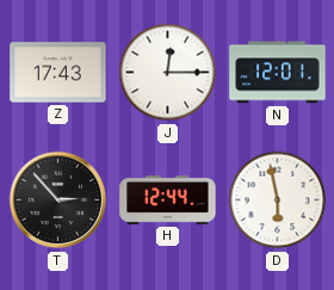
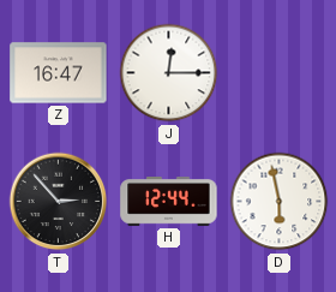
Z: 17:43 -> 16:47
N: 12:01 -> none
